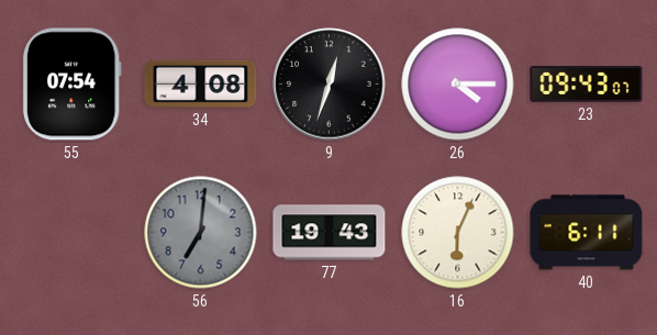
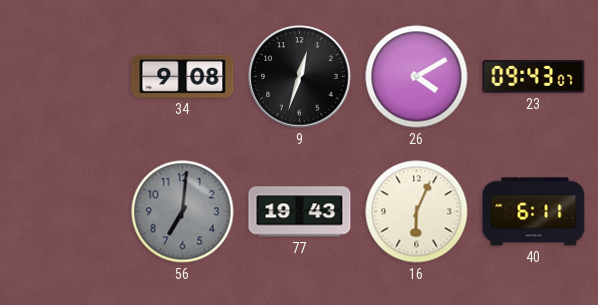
55: 07:54 -> none
34: 4:08 -> 9:08
26: 4:15 -> 4:10
